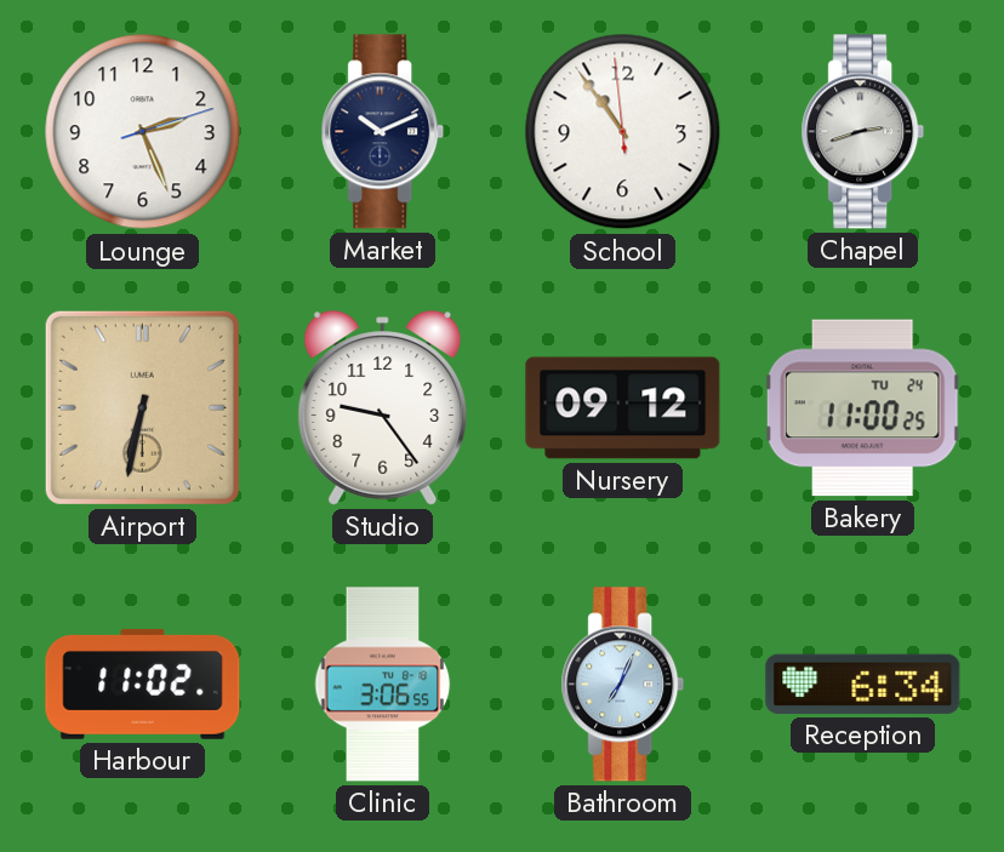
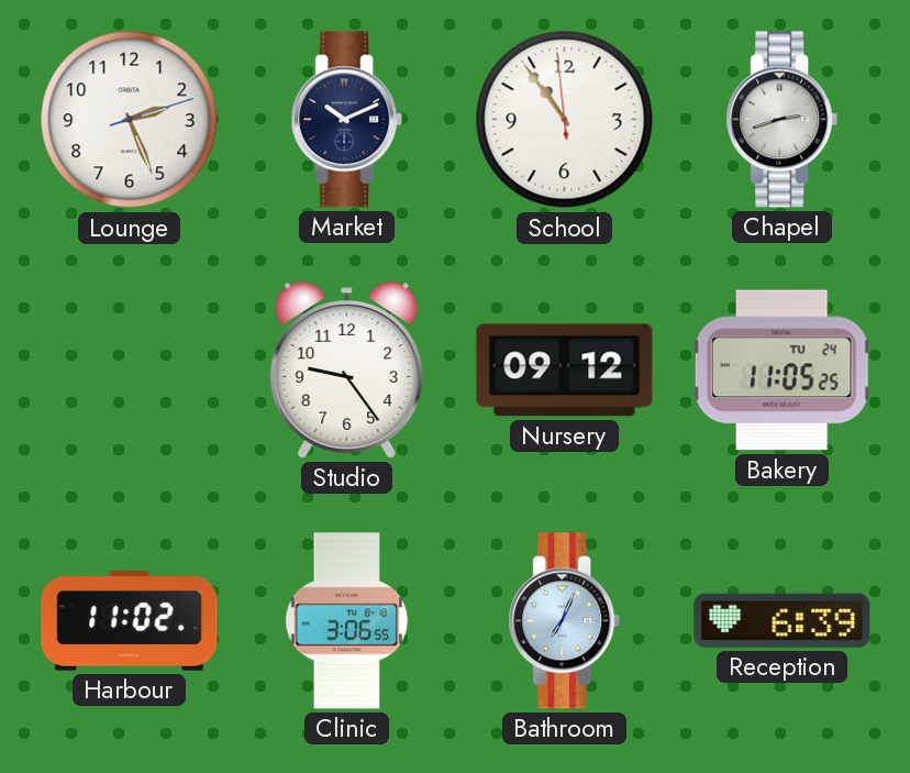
Airport: 6:32 -> none
Bakery: 11:00 -> 11:05
Reception: 6:34 -> 6:39
